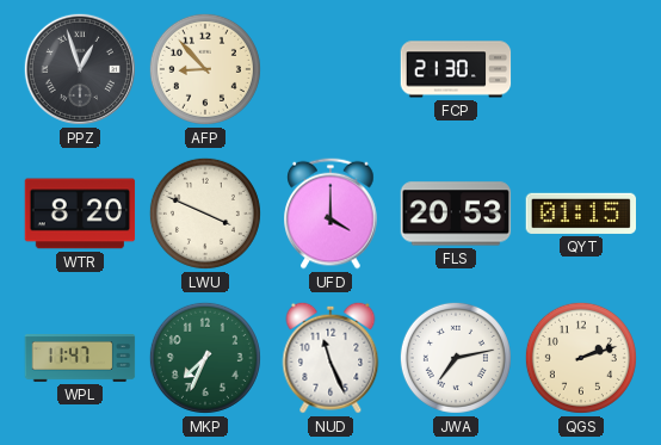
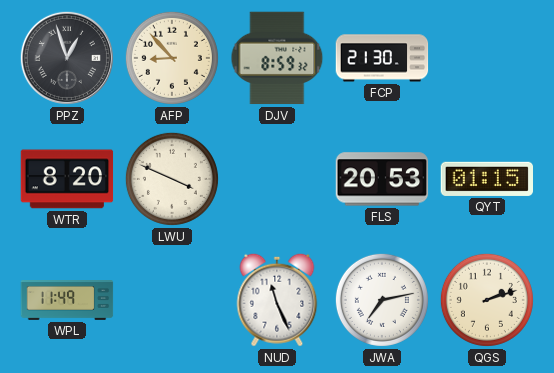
DJV: none -> 8:59
UFD: 4:00 -> none
WPL: 11:47 -> 11:49
MKP: 7:34 -> none
